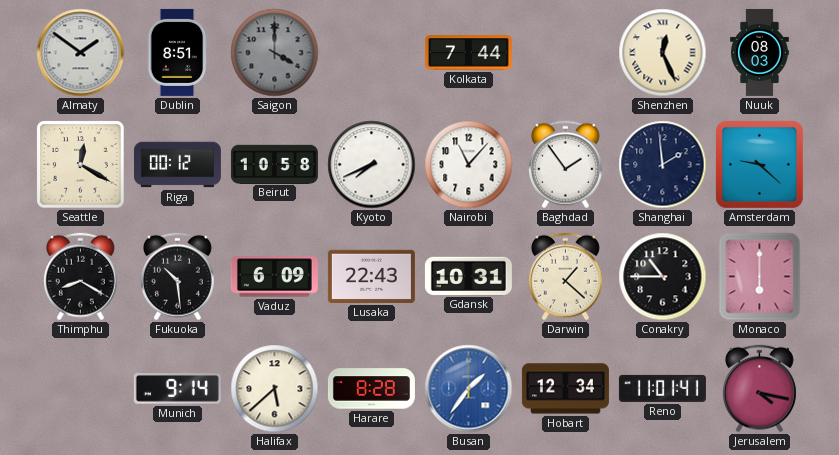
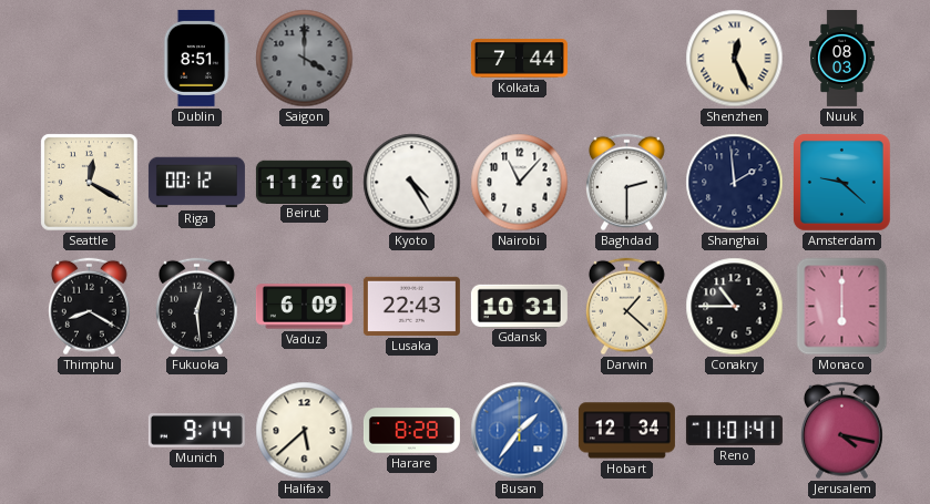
Almaty: 1:51 -> none
Beirut: 10:58 -> 11:20
Kyoto: 7:41 -> 4:25
Baghdad: 1:54 -> 2:30
Fukuoka: 10:29 -> 12:29
